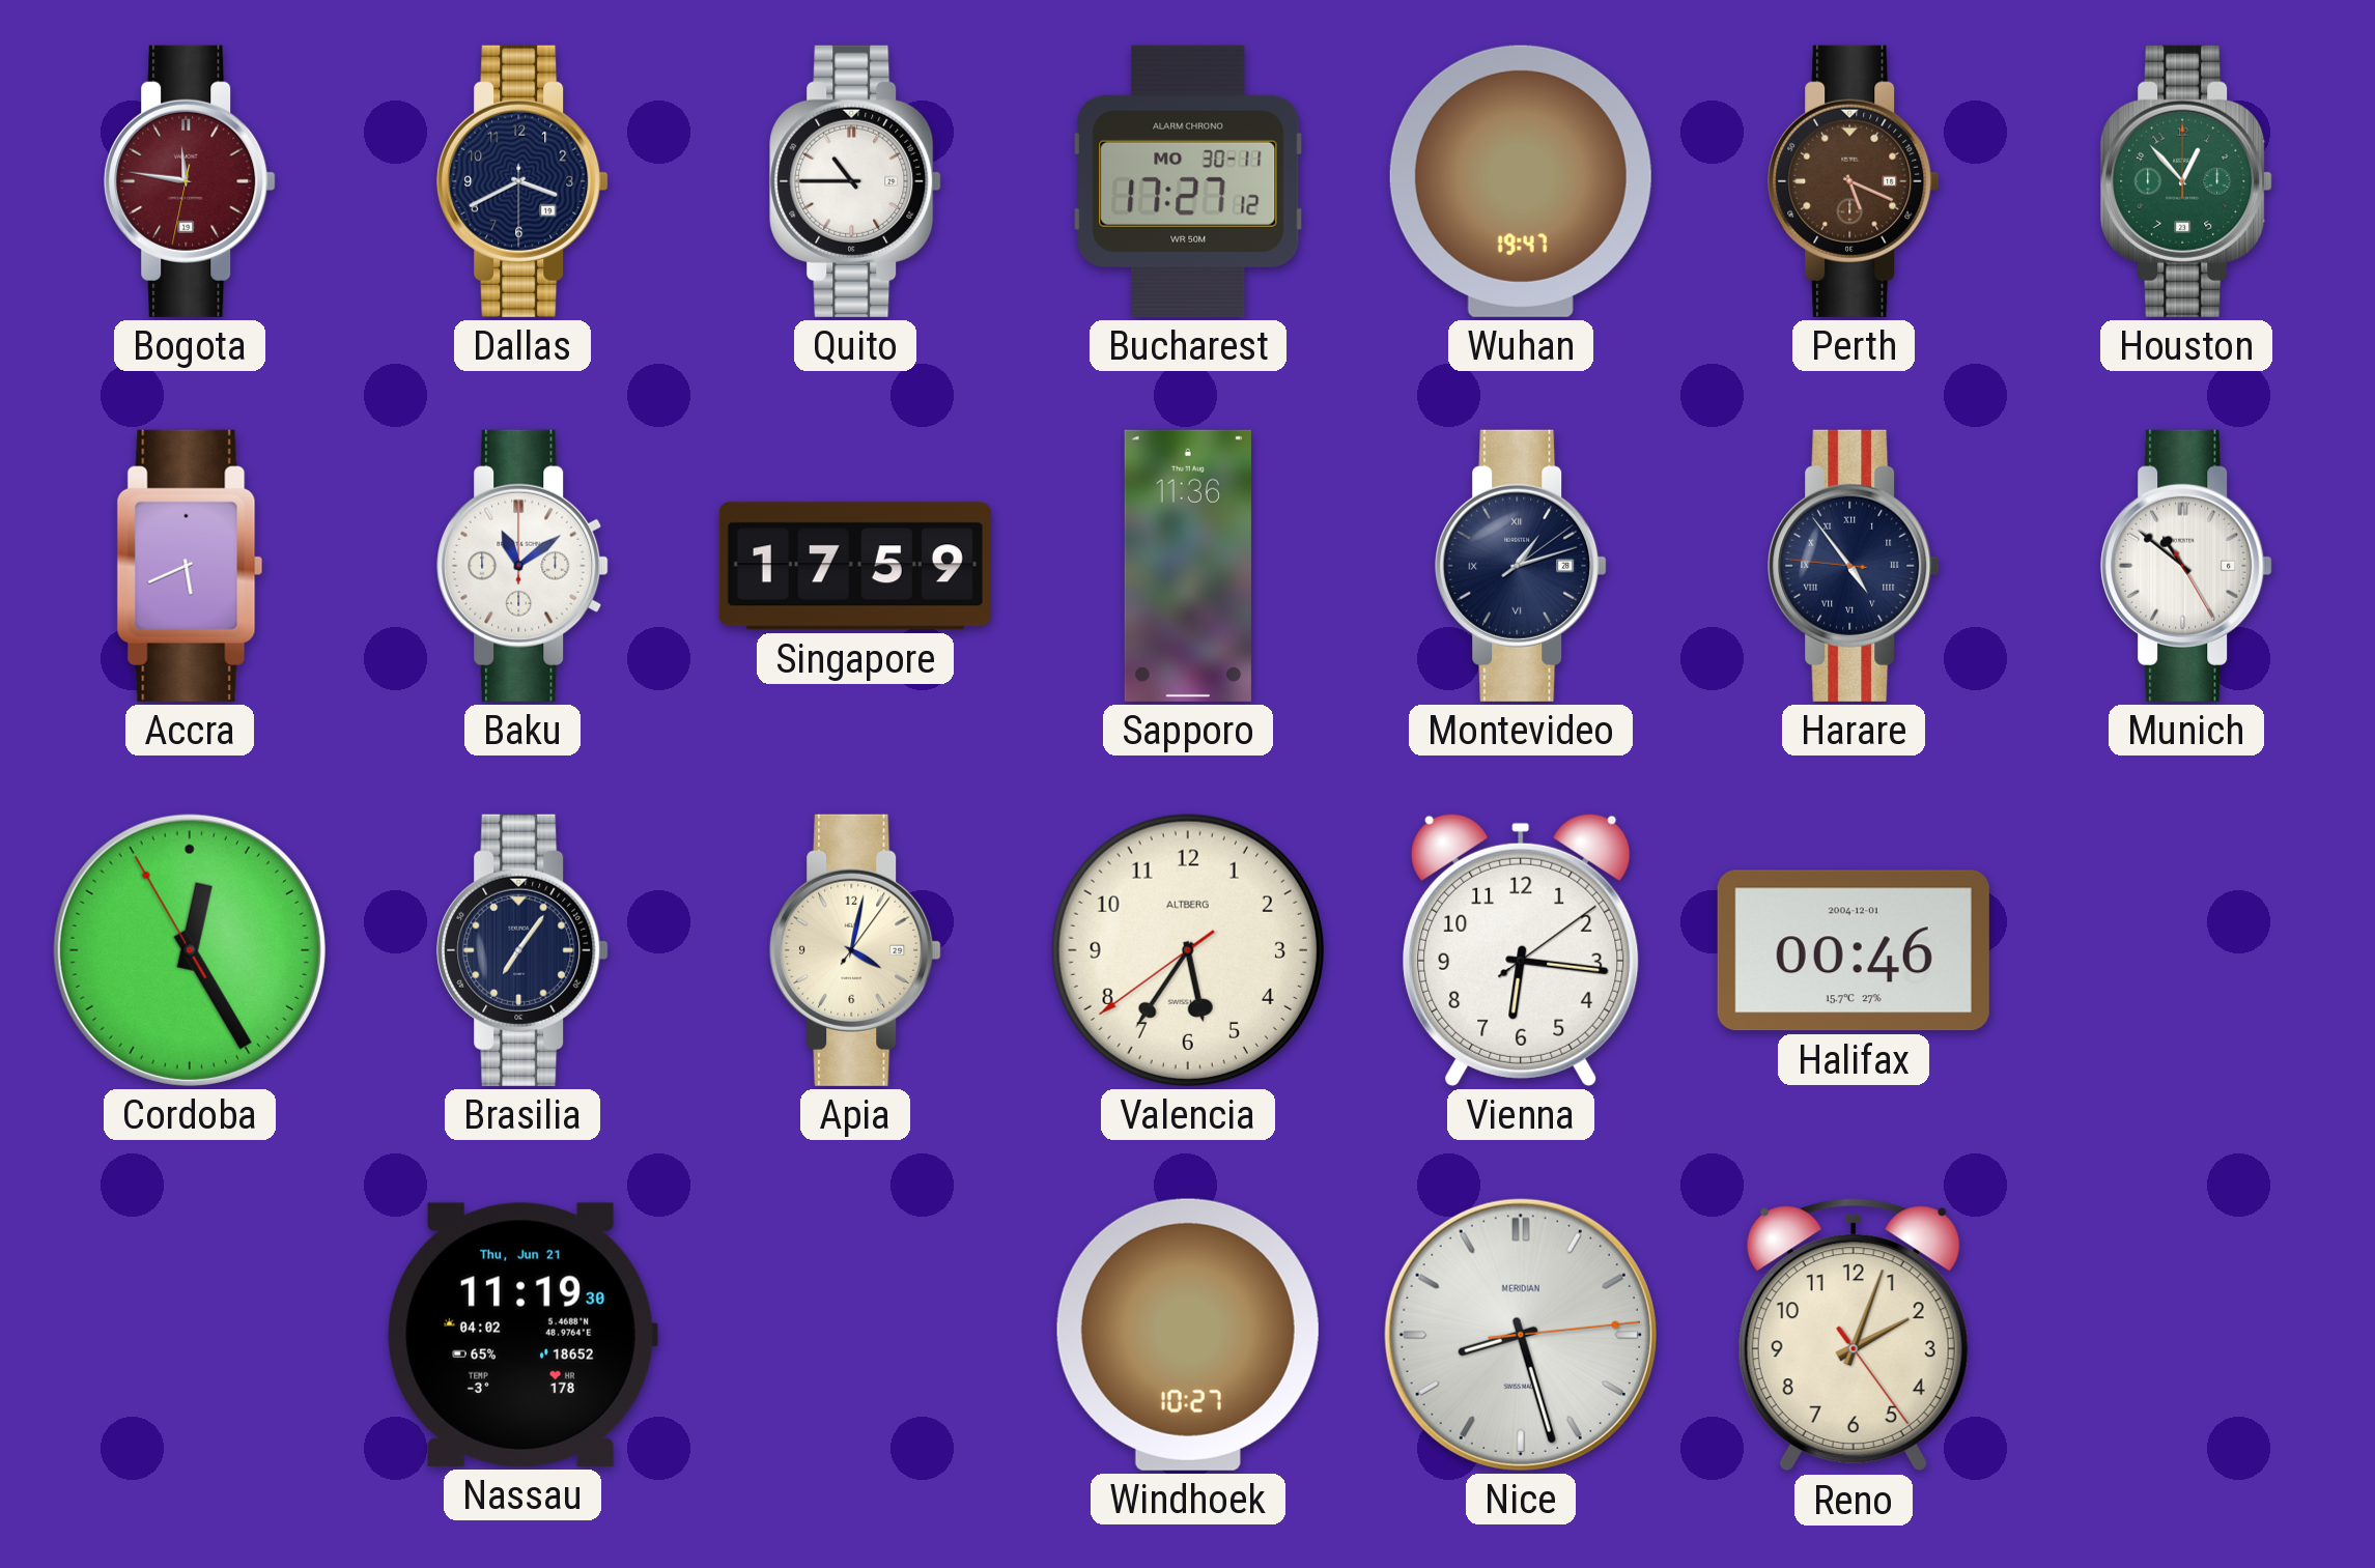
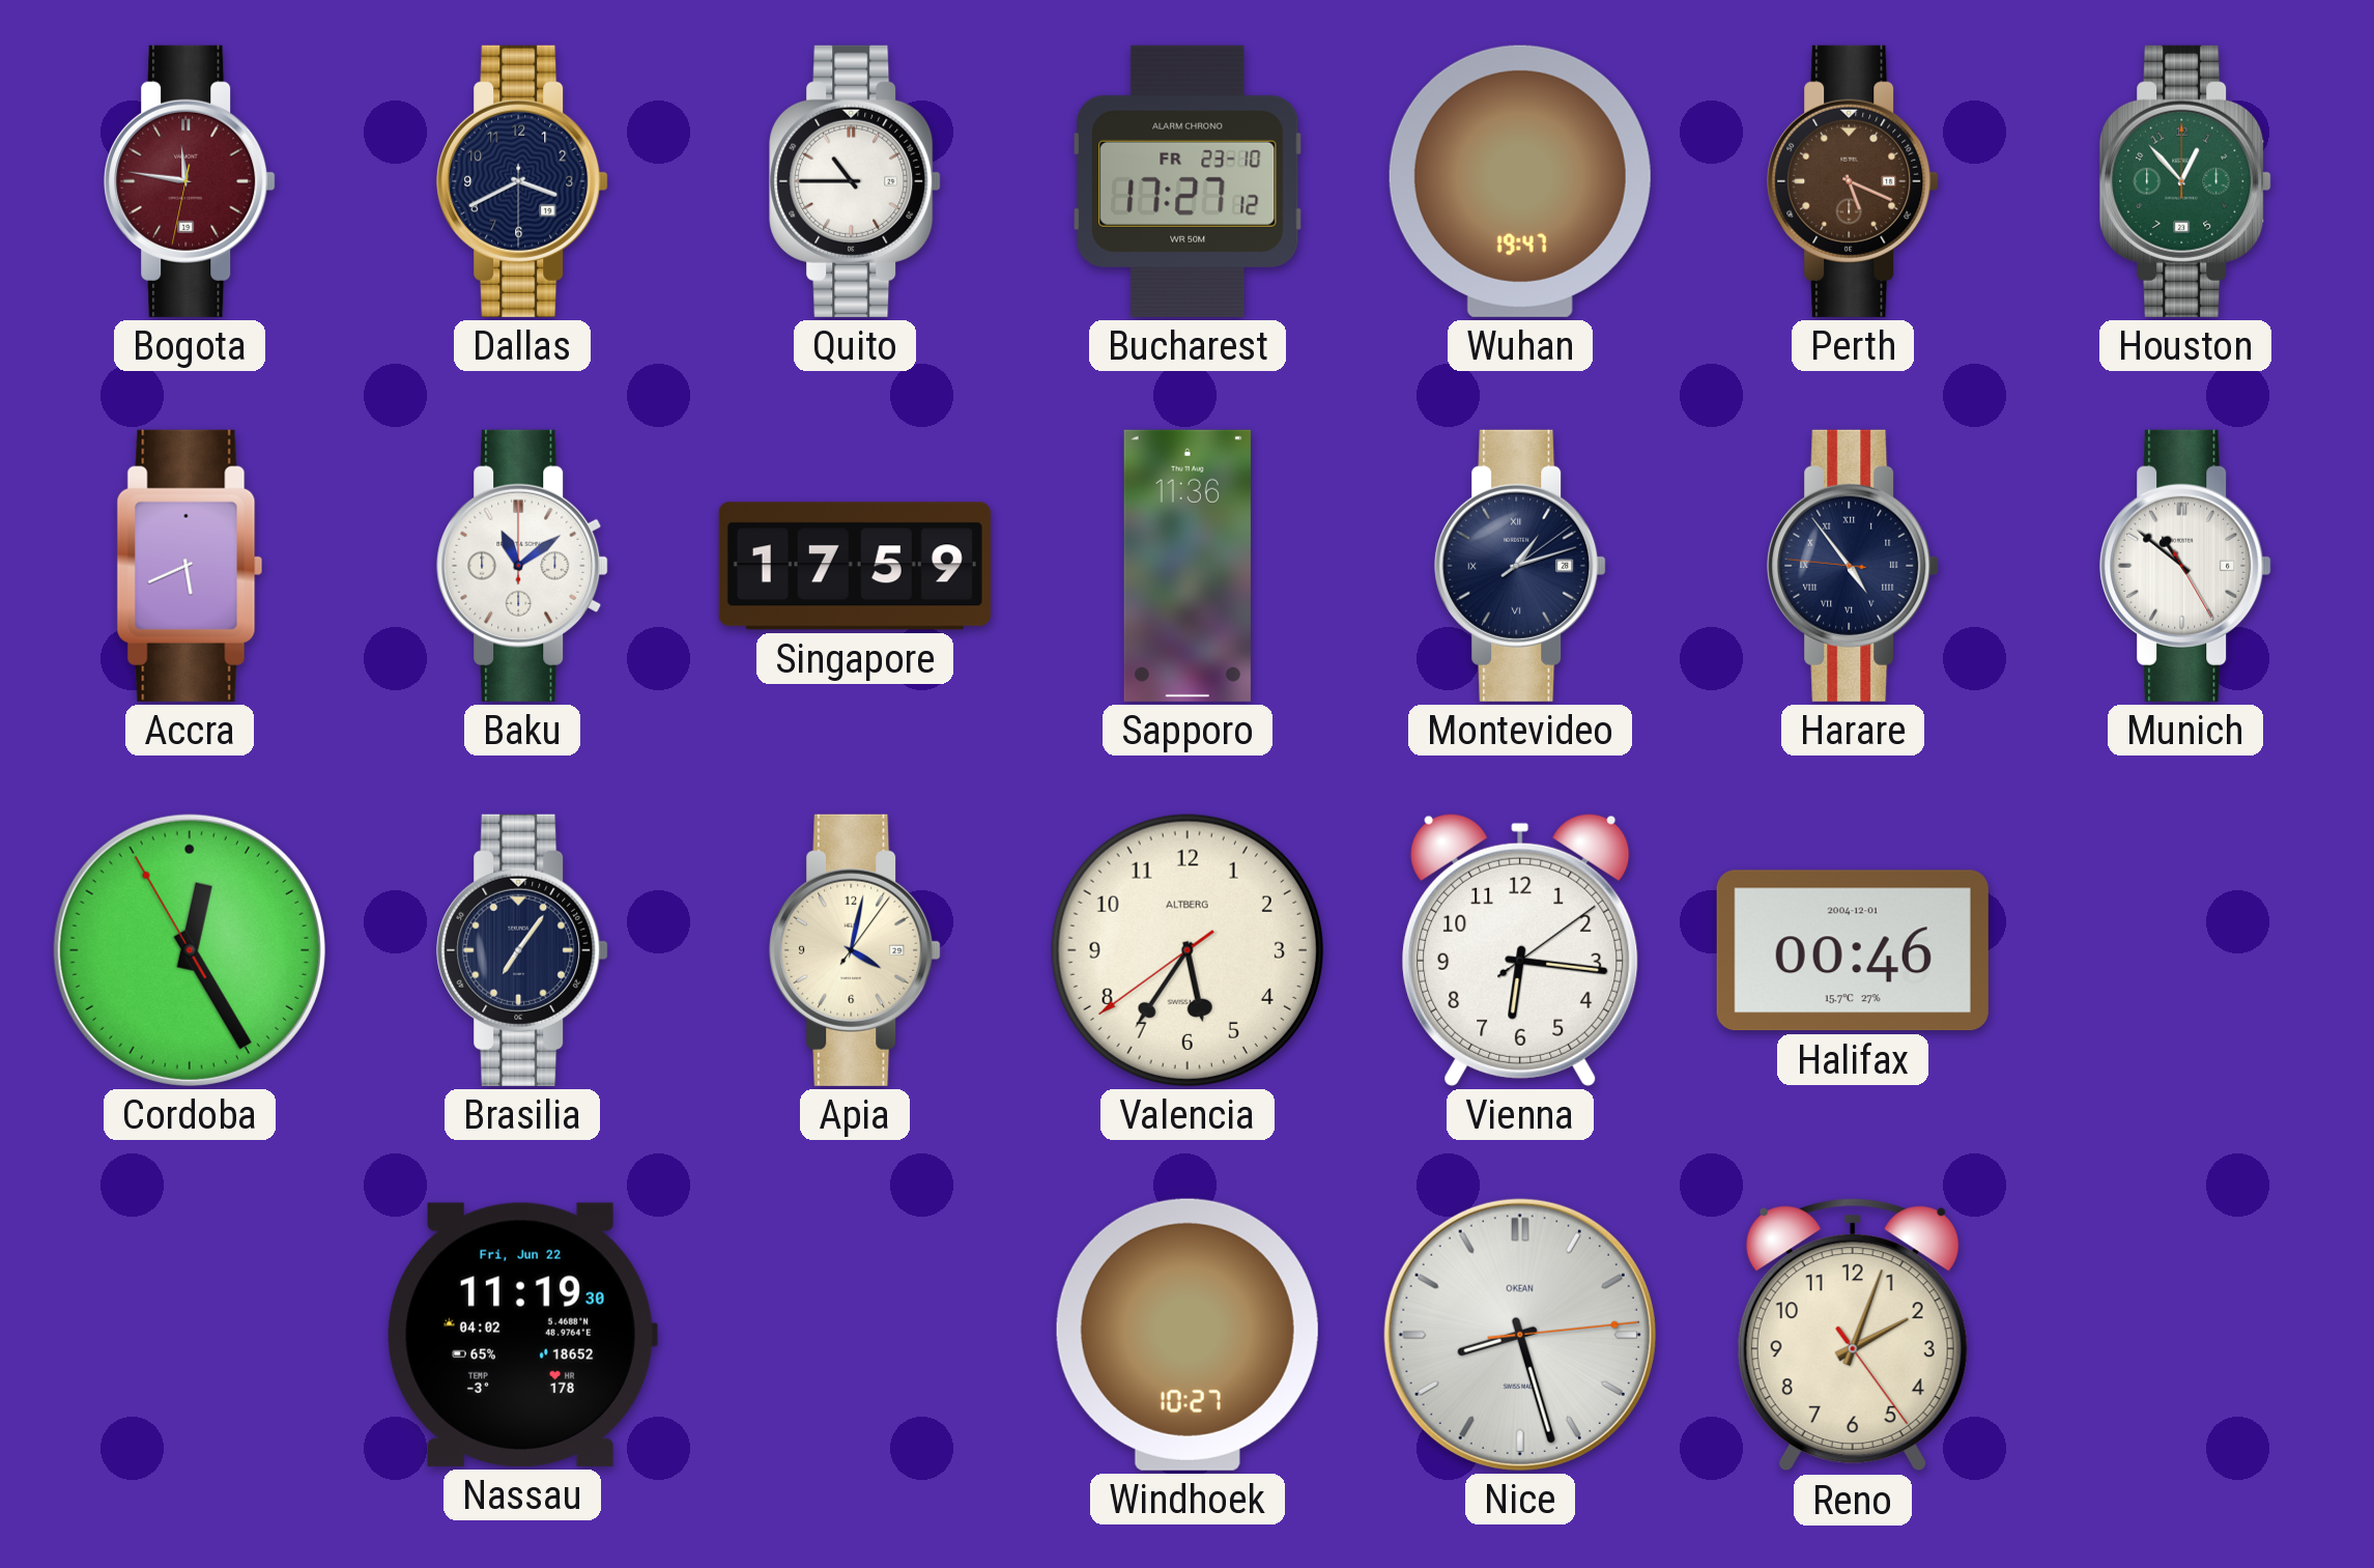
Bucharest date: MO 30-11 -> FR 23-10
Nassau date: Thu, Jun 21 -> Fri, Jun 22
Nice brand: MERIDIAN -> OKEAN
